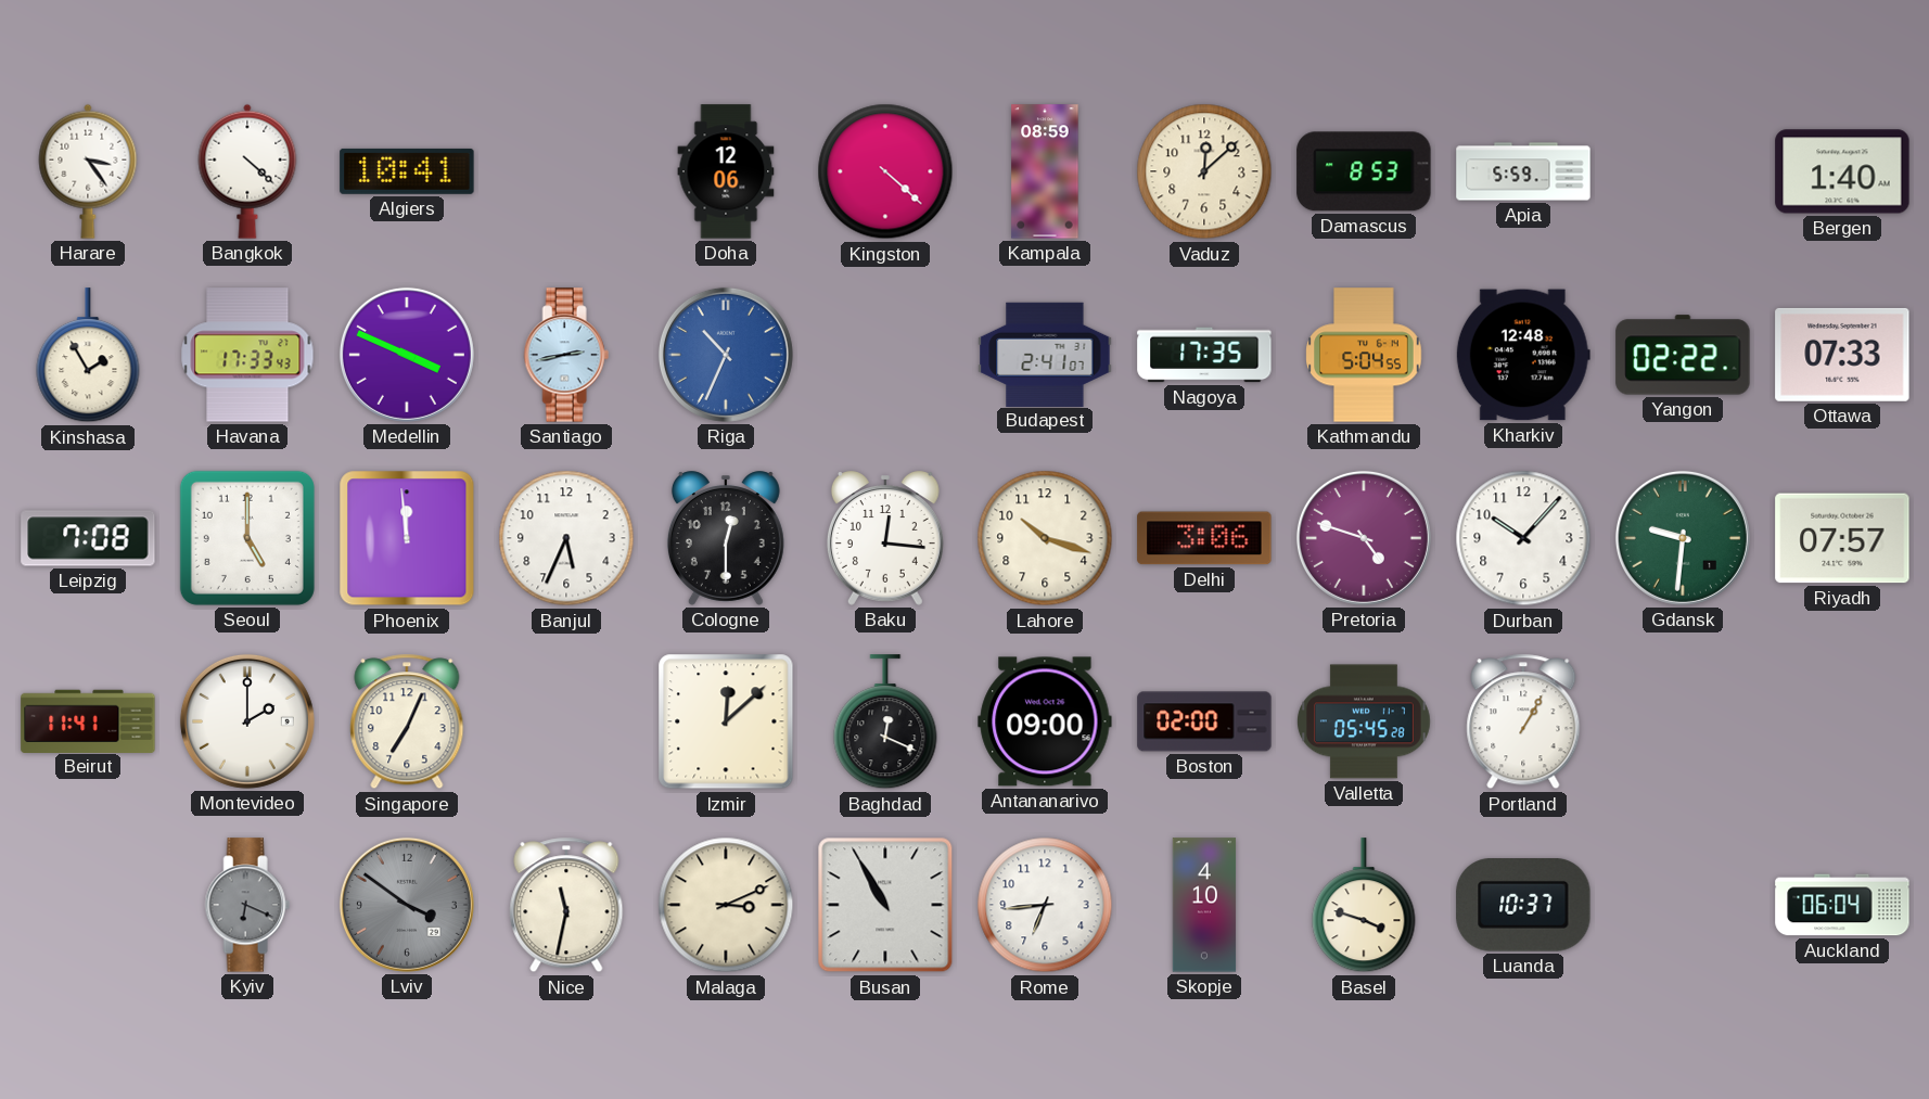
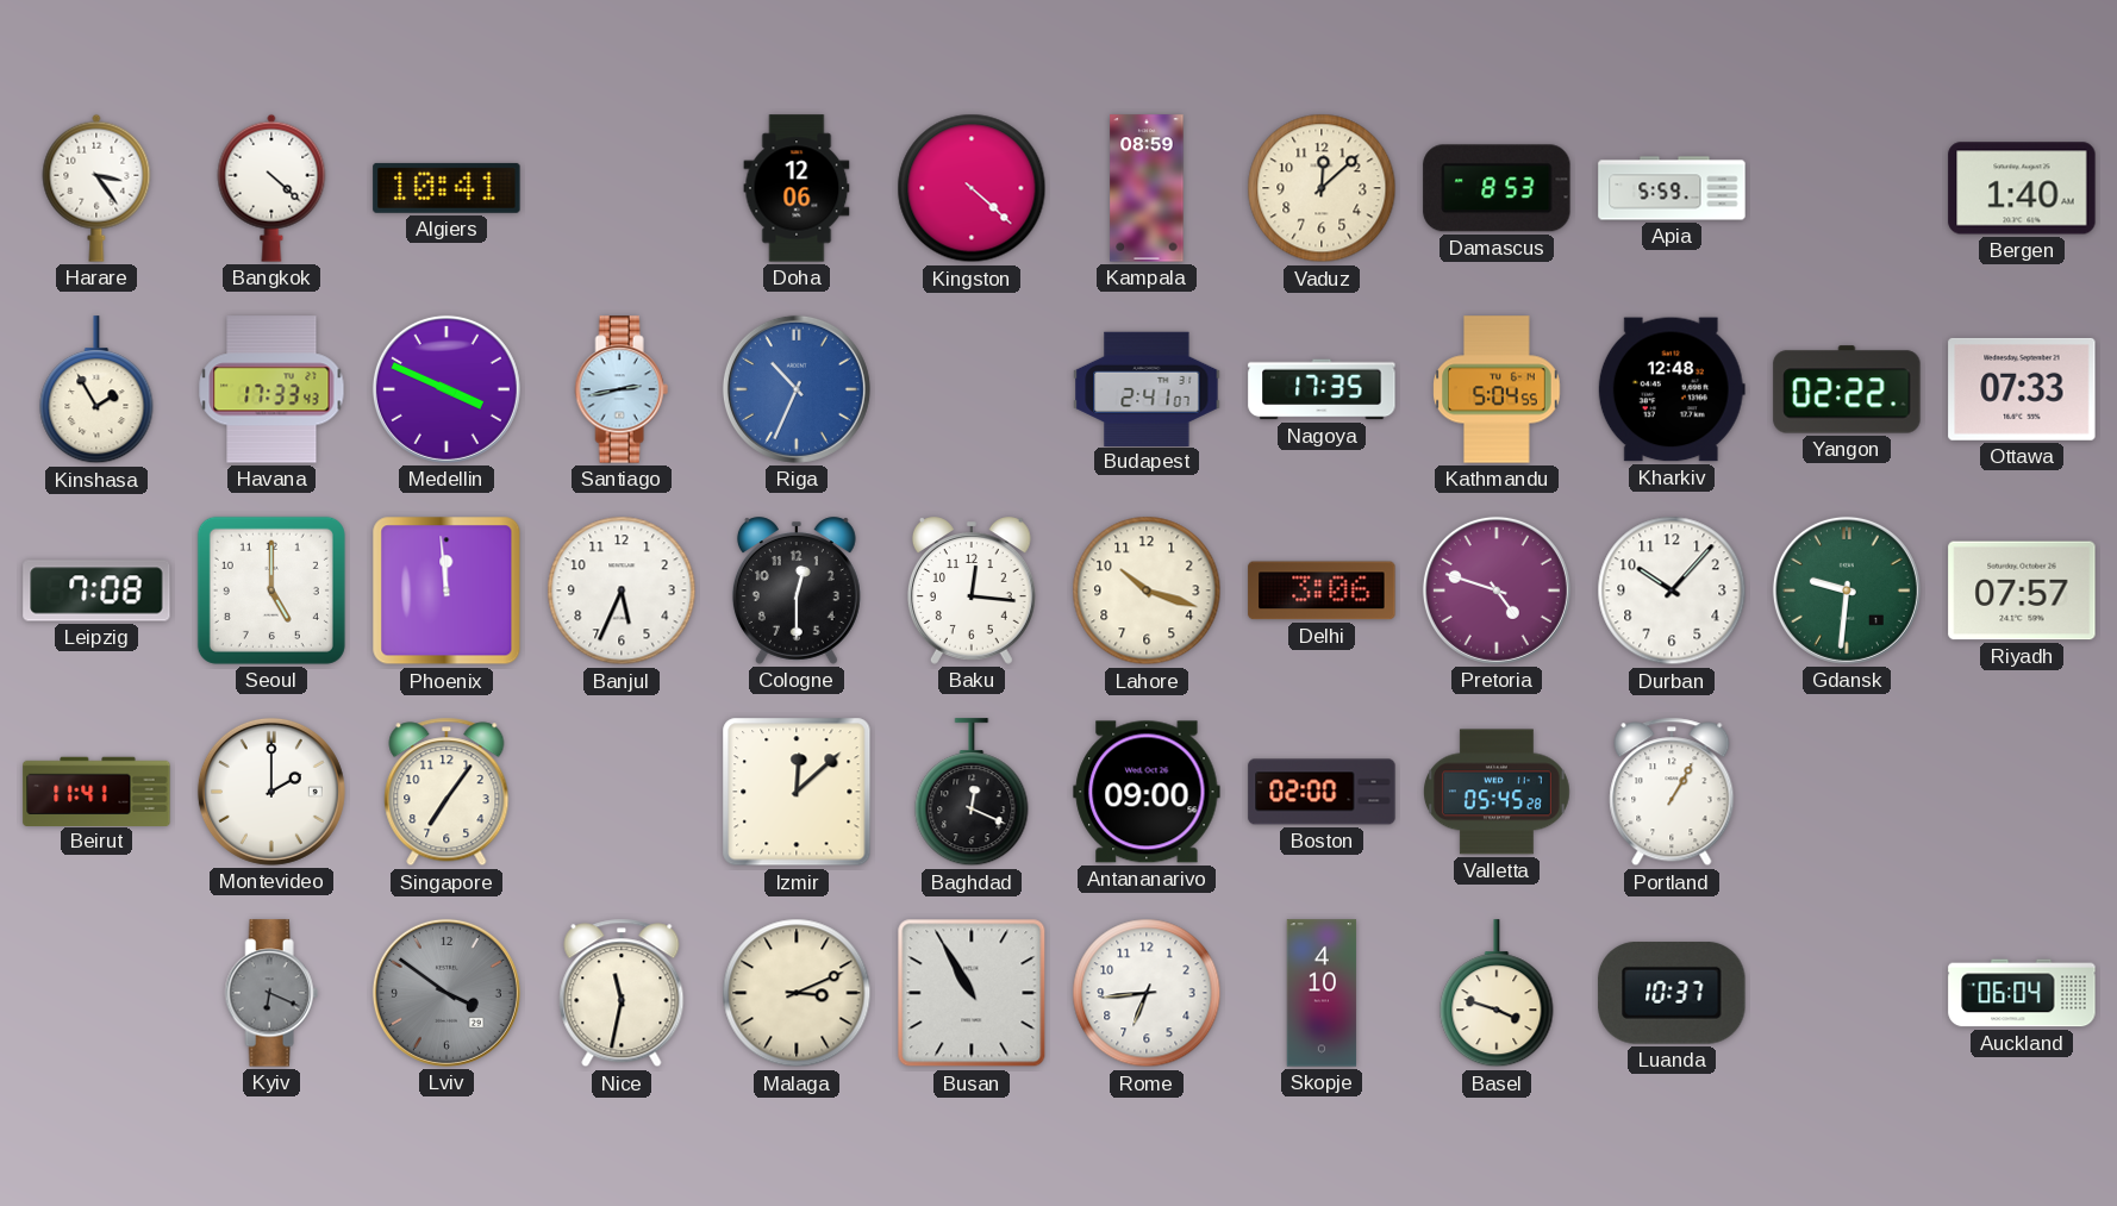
Singapore: 7:04 -> 7:06
